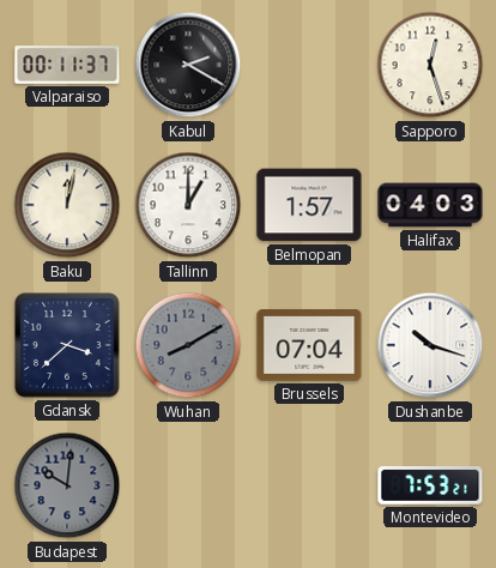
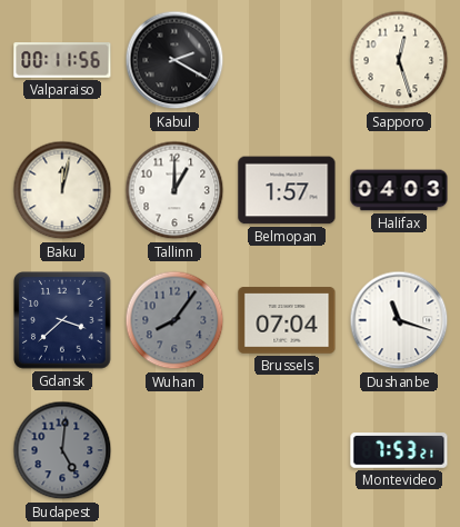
Valparaiso: 00:11:37 -> 00:11:56
Wuhan: 8:10 -> 8:06
Dushanbe: 10:18 -> 11:18
Budapest: 10:01 -> 5:01
